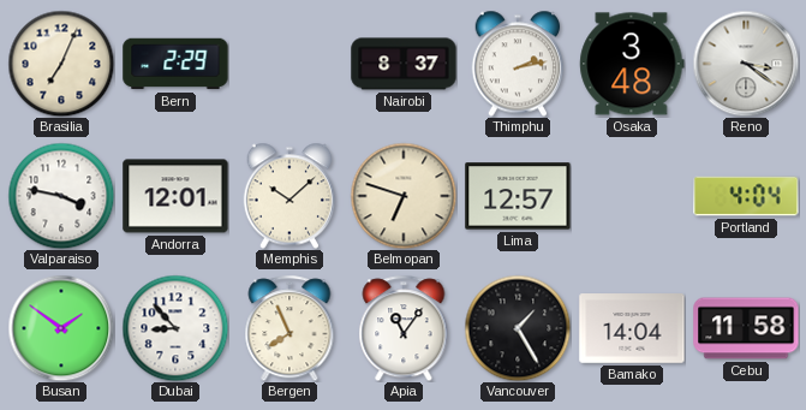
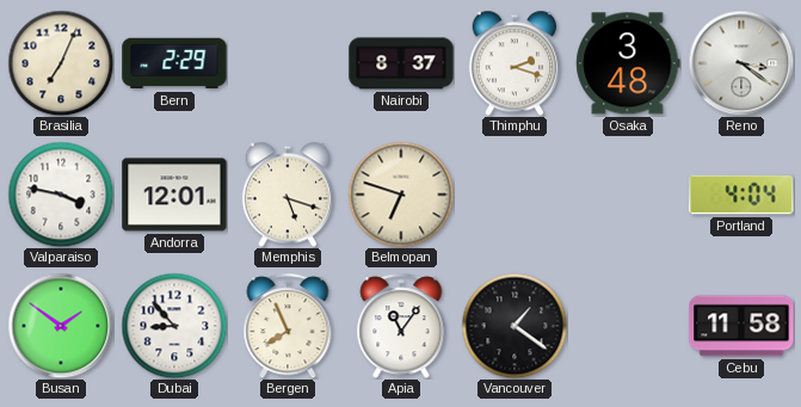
Thimphu: 2:13 -> 2:18
Memphis: 10:08 -> 5:18
Lima: 12:57 -> none
Vancouver: 1:25 -> 1:21
Bamako: 14:04 -> none
